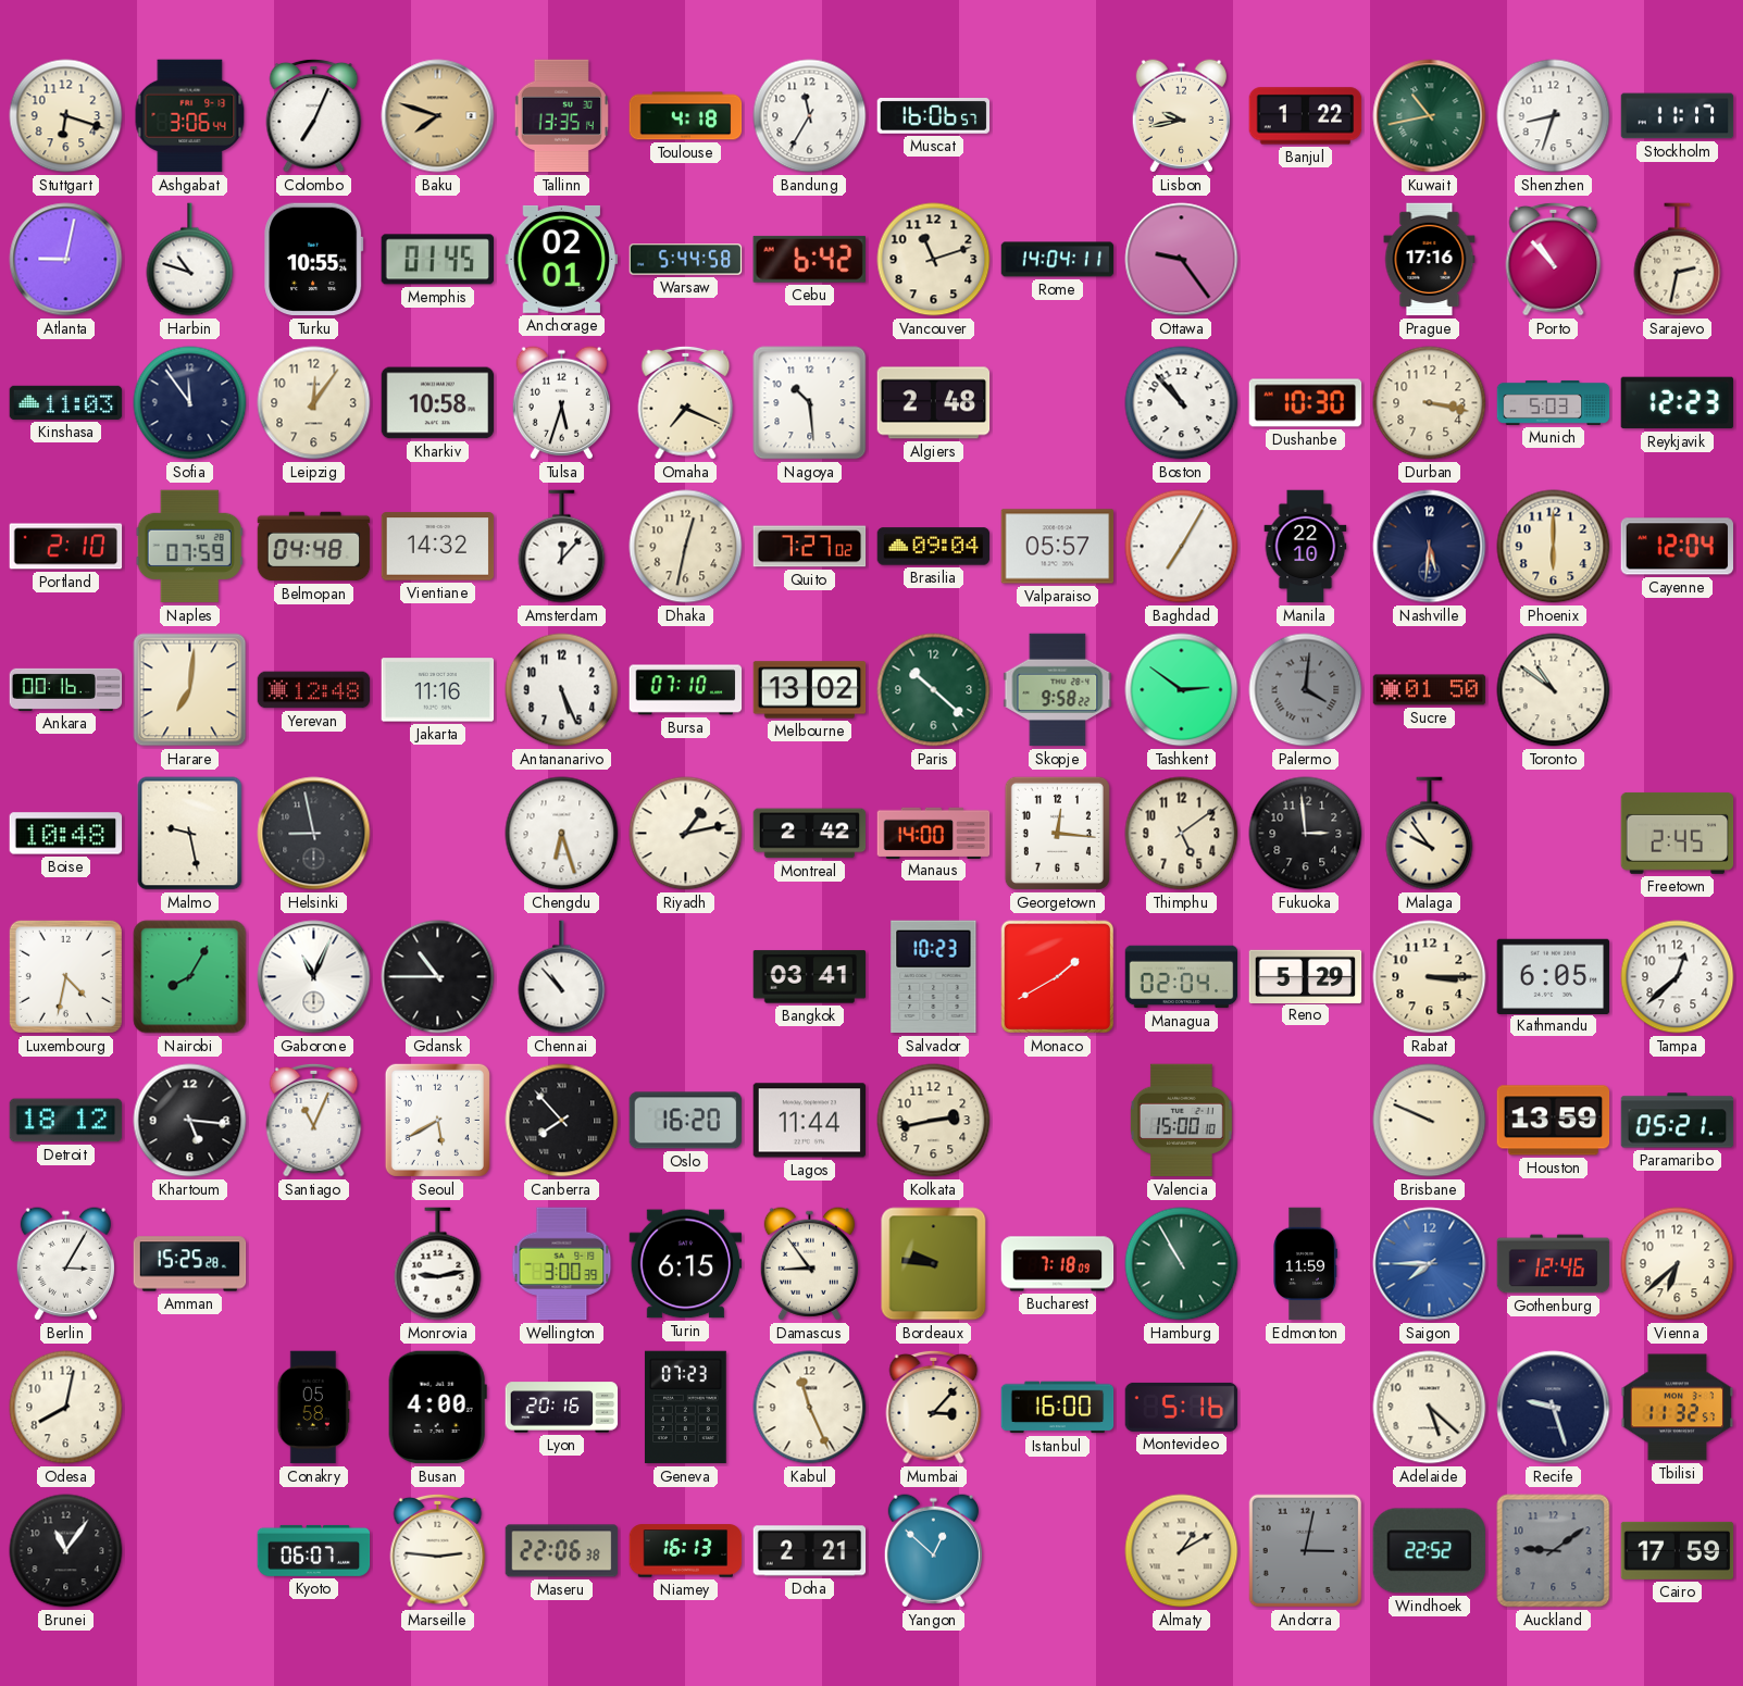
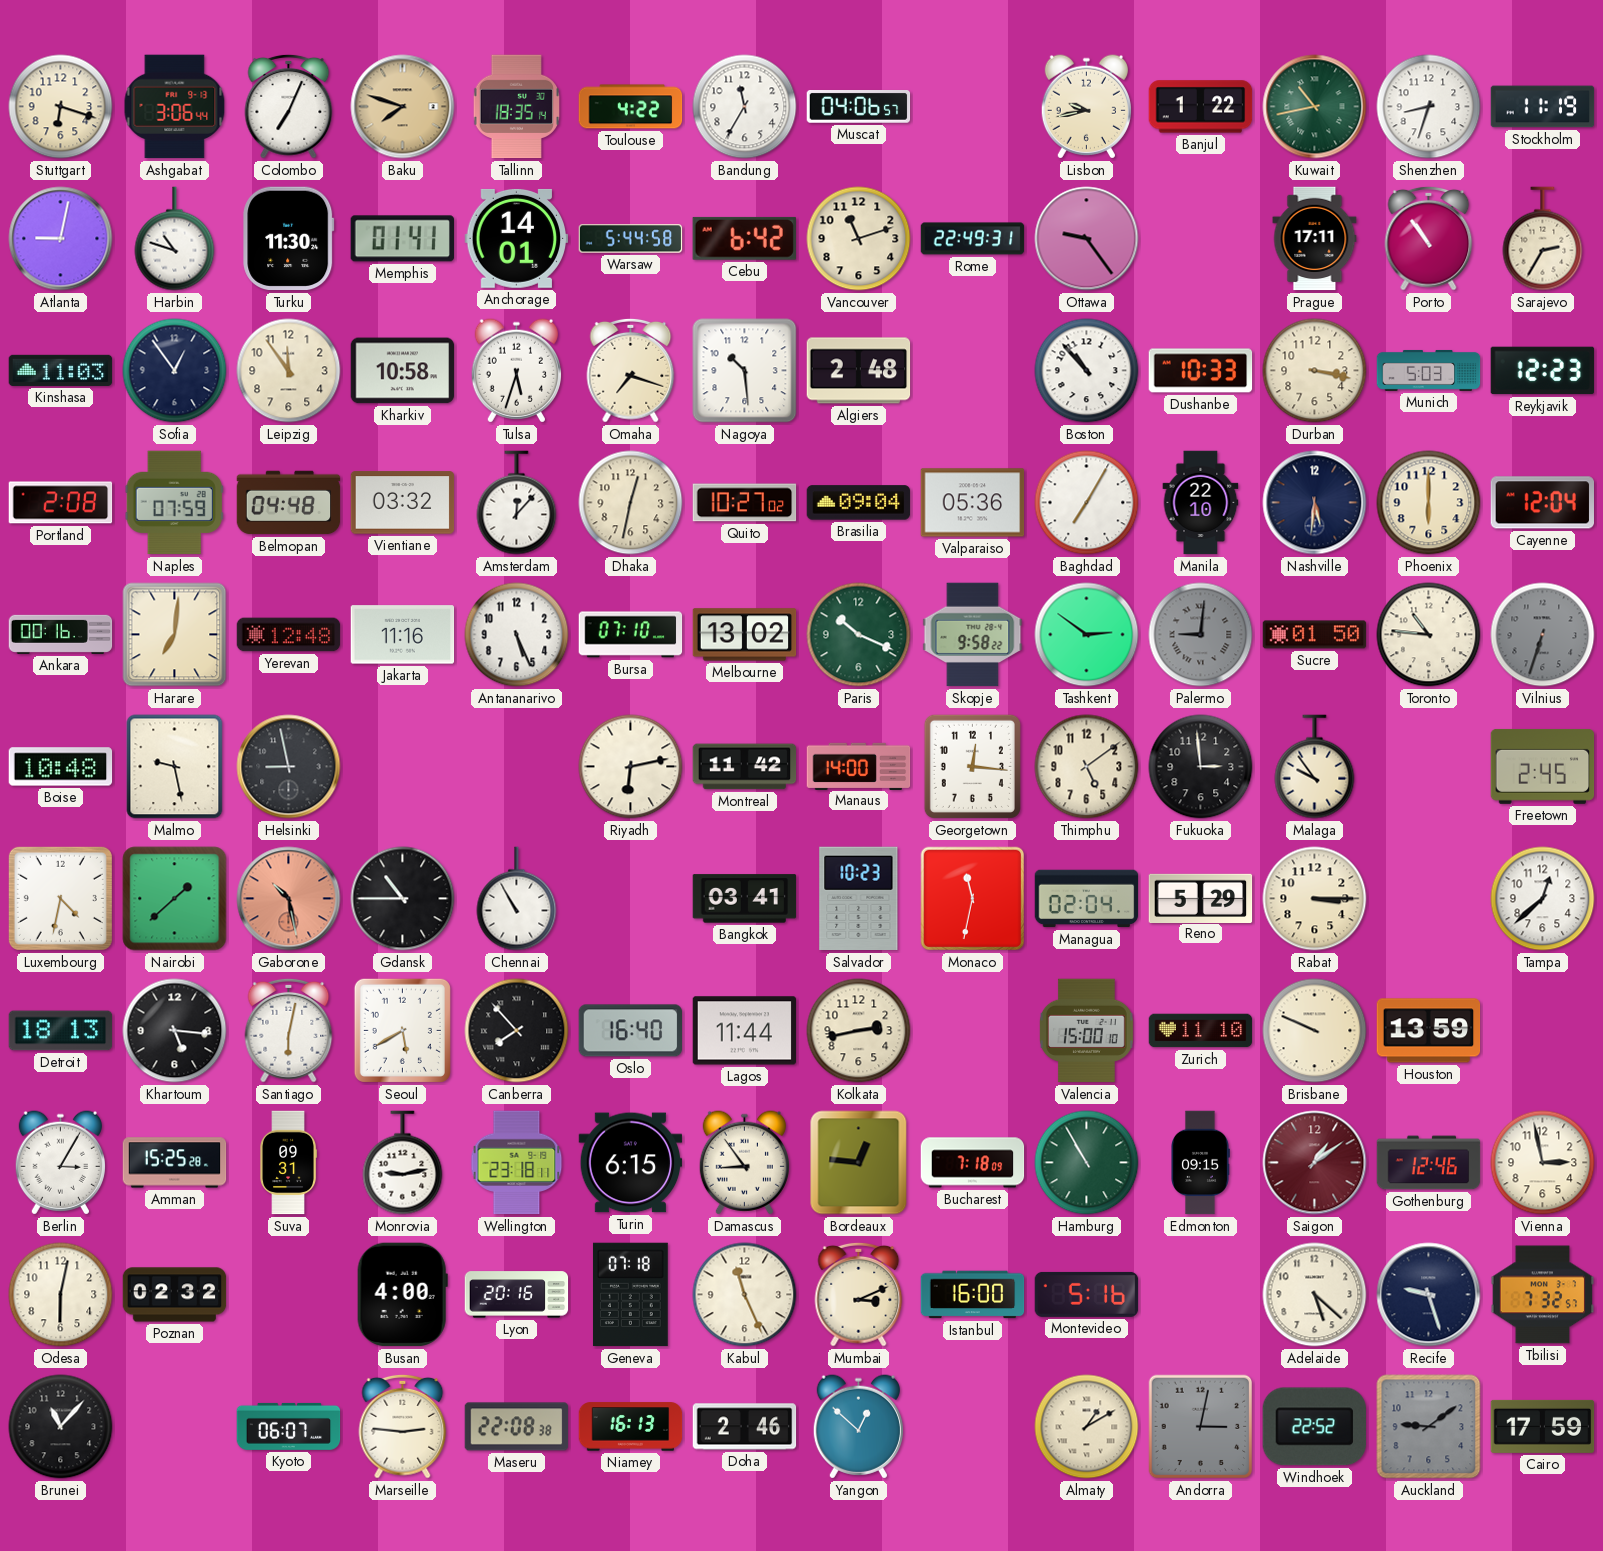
Tallinn: 13:35 -> 18:35
Toulouse: 4:18 -> 4:22
Muscat: 16:06 -> 04:06
Stockholm: 11:17 -> 11:19
Turku: 10:55 -> 11:30
Memphis: 01:45 -> 01:41
Anchorage: 02:01 -> 14:01
Rome: 14:04 -> 22:49
Prague: 17:16 -> 17:11
Porto: 10:53 -> 10:54
Sarajevo: 2:32 -> 2:35
Sofia: 11:54 -> 12:54
Leipzig: 12:06 -> 11:54
Omaha: 7:19 -> 7:18
Dushanbe: 10:30 -> 10:33
Portland: 2:10 -> 2:08
Vientiane: 14:32 -> 03:32
Quito: 7:27 -> 10:27
Valparaiso: 05:57 -> 05:36
Paris: 10:22 -> 10:19
Palermo: 4:01 -> 9:01
Toronto: 10:51 -> 10:46
Vilnius: none -> 6:33
Chengdu: 6:27 -> none
Riyadh: 1:13 -> 6:13
Montreal: 2:42 -> 11:42
Nairobi: 8:05 -> 1:38
Gaborone: 11:04 -> 10:28
Gaborone dial: white -> salmon
Chennai: 10:53 -> 10:55
Monaco: 1:40 -> 11:32
Kathmandu: 6:05 -> none
Detroit: 18:12 -> 18:13
Santiago: 11:04 -> 6:02
Oslo: 16:20 -> 16:40
Zurich: none -> 11:10
Paramaribo: 05:21 -> none
Suva: none -> 09:31
Wellington: 3:00 -> 23:18
Bordeaux: 9:46 -> 12:46
Edmonton: 11:59 -> 09:15
Saigon: 7:45 -> 1:09
Saigon dial: blue -> burgundy
Vienna: 6:38 -> 2:58
Odesa: 8:02 -> 6:02
Poznan: none -> 02:32
Conakry: 05:58 -> none
Geneva: 07:23 -> 07:18
Mumbai: 3:07 -> 3:11
Tbilisi: 11:32 -> 7:32
Brunei: 11:06 -> 11:07
Maseru: 22:06 -> 22:08
Doha: 2:21 -> 2:46
